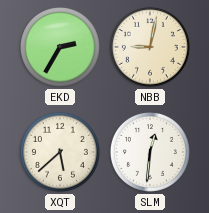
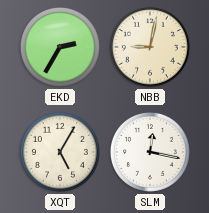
XQT: 5:38 -> 5:05
SLM: 12:31 -> 12:17
